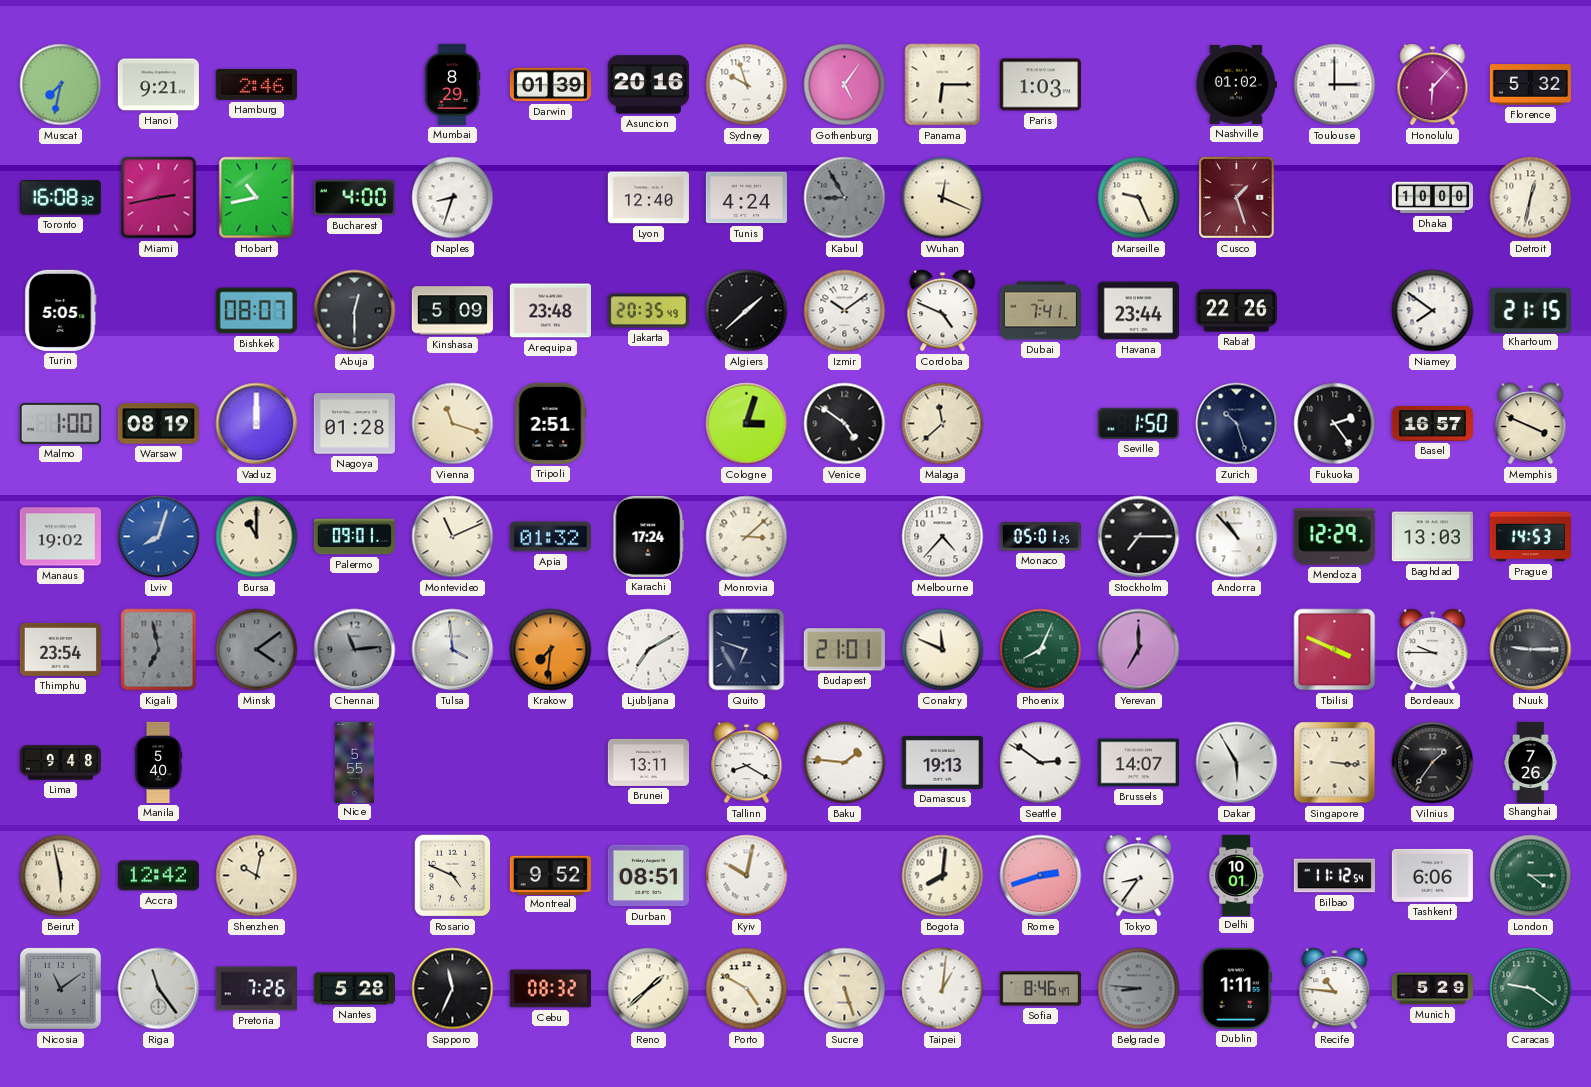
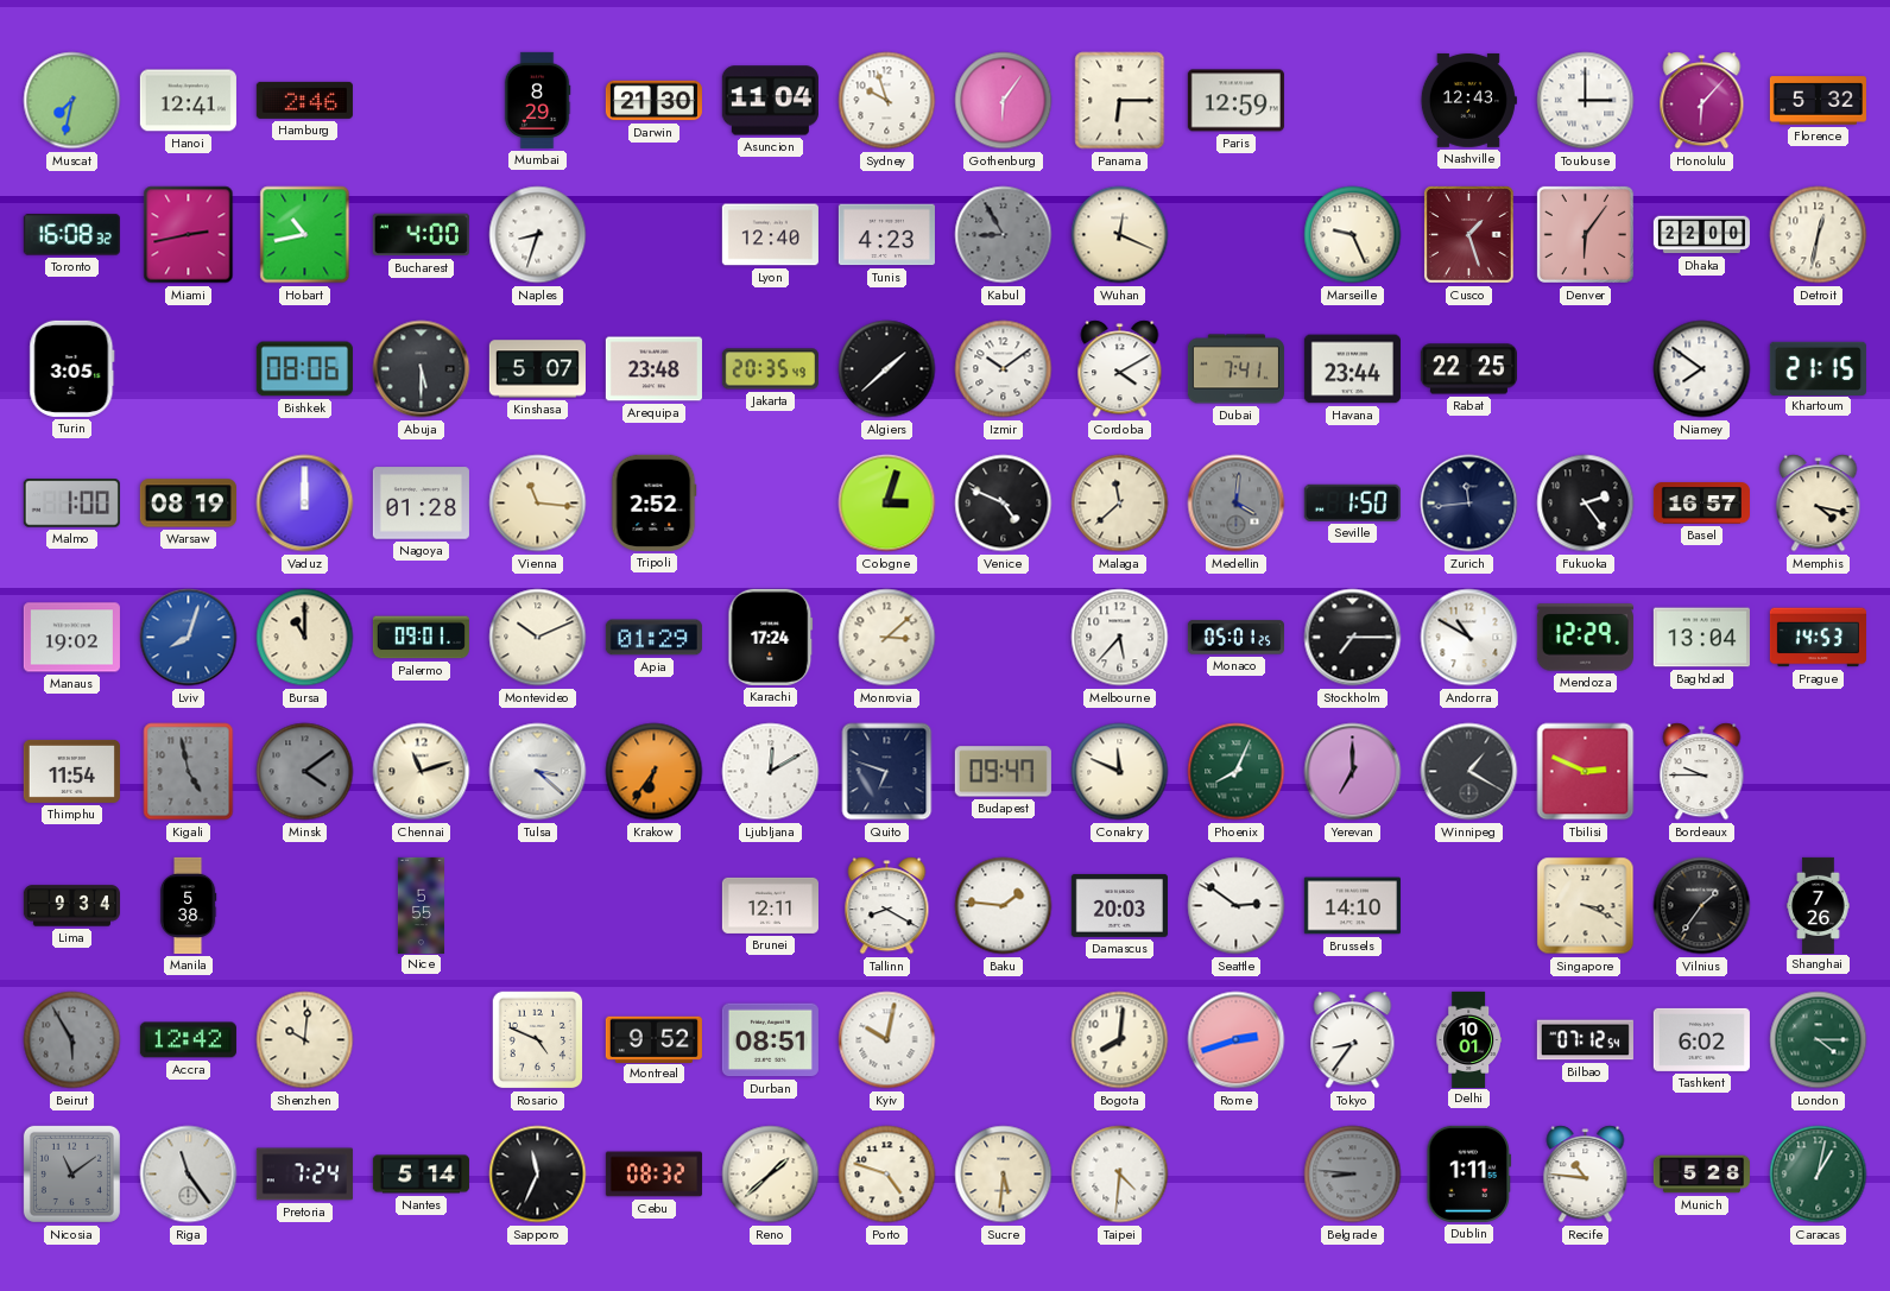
Hanoi: 9:21 -> 12:41
Darwin: 01:39 -> 21:30
Asuncion: 20:16 -> 11:04
Gothenburg: 5:06 -> 6:06
Paris: 1:03 -> 12:59
Nashville: 01:02 -> 12:43
Tunis: 4:24 -> 4:23
Denver: none -> 6:06
Dhaka: 10:00 -> 22:00
Turin: 5:05 -> 3:05
Bishkek: 08:07 -> 08:06
Abuja: 12:30 -> 5:30
Kinshasa: 5:09 -> 5:07
Cordoba: 4:49 -> 4:10
Rabat: 22:26 -> 22:25
Vienna: 11:18 -> 11:16
Tripoli: 2:51 -> 2:52
Venice: 4:51 -> 4:49
Medellin: none -> 4:01
Zurich: 10:27 -> 11:44
Memphis: 3:49 -> 4:17
Montevideo: 11:11 -> 10:11
Apia: 01:32 -> 01:29
Melbourne: 4:37 -> 5:37
Andorra: 10:53 -> 10:50
Baghdad: 13:03 -> 13:04
Thimphu: 23:54 -> 11:54
Kigali: 6:58 -> 4:58
Chennai: 11:14 -> 11:12
Chennai dial: grey -> cream
Tulsa: 3:59 -> 3:22
Krakow: 7:31 -> 6:36
Ljubljana: 7:10 -> 12:10
Budapest: 21:01 -> 09:47
Winnipeg: none -> 1:20
Tbilisi: 3:49 -> 2:49
Nuuk: 9:15 -> none
Lima: 9:48 -> 9:34
Manila: 5:40 -> 5:38
Brunei: 13:11 -> 12:11
Damascus: 19:13 -> 20:03
Brussels: 14:07 -> 14:10
Dakar: 5:55 -> none
Singapore: 3:16 -> 3:19
Beirut: 5:58 -> 5:55
Beirut dial: cream -> grey
Shenzhen: 10:02 -> 10:01
Bilbao: 11:12 -> 07:12
Tashkent: 6:06 -> 6:02
Pretoria: 7:26 -> 7:24
Nantes: 5:28 -> 5:14
Porto: 4:50 -> 4:48
Sucre: 5:27 -> 5:31
Taipei: 1:01 -> 4:31
Sofia: 8:46 -> none
Munich: 5:29 -> 5:28
Caracas: 9:21 -> 1:02
